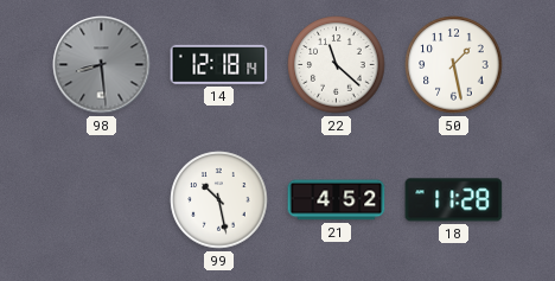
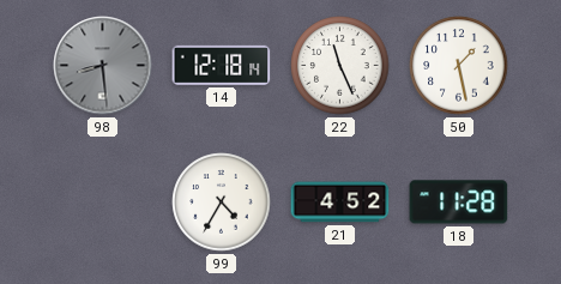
22: 11:22 -> 11:26
99: 10:28 -> 4:35
